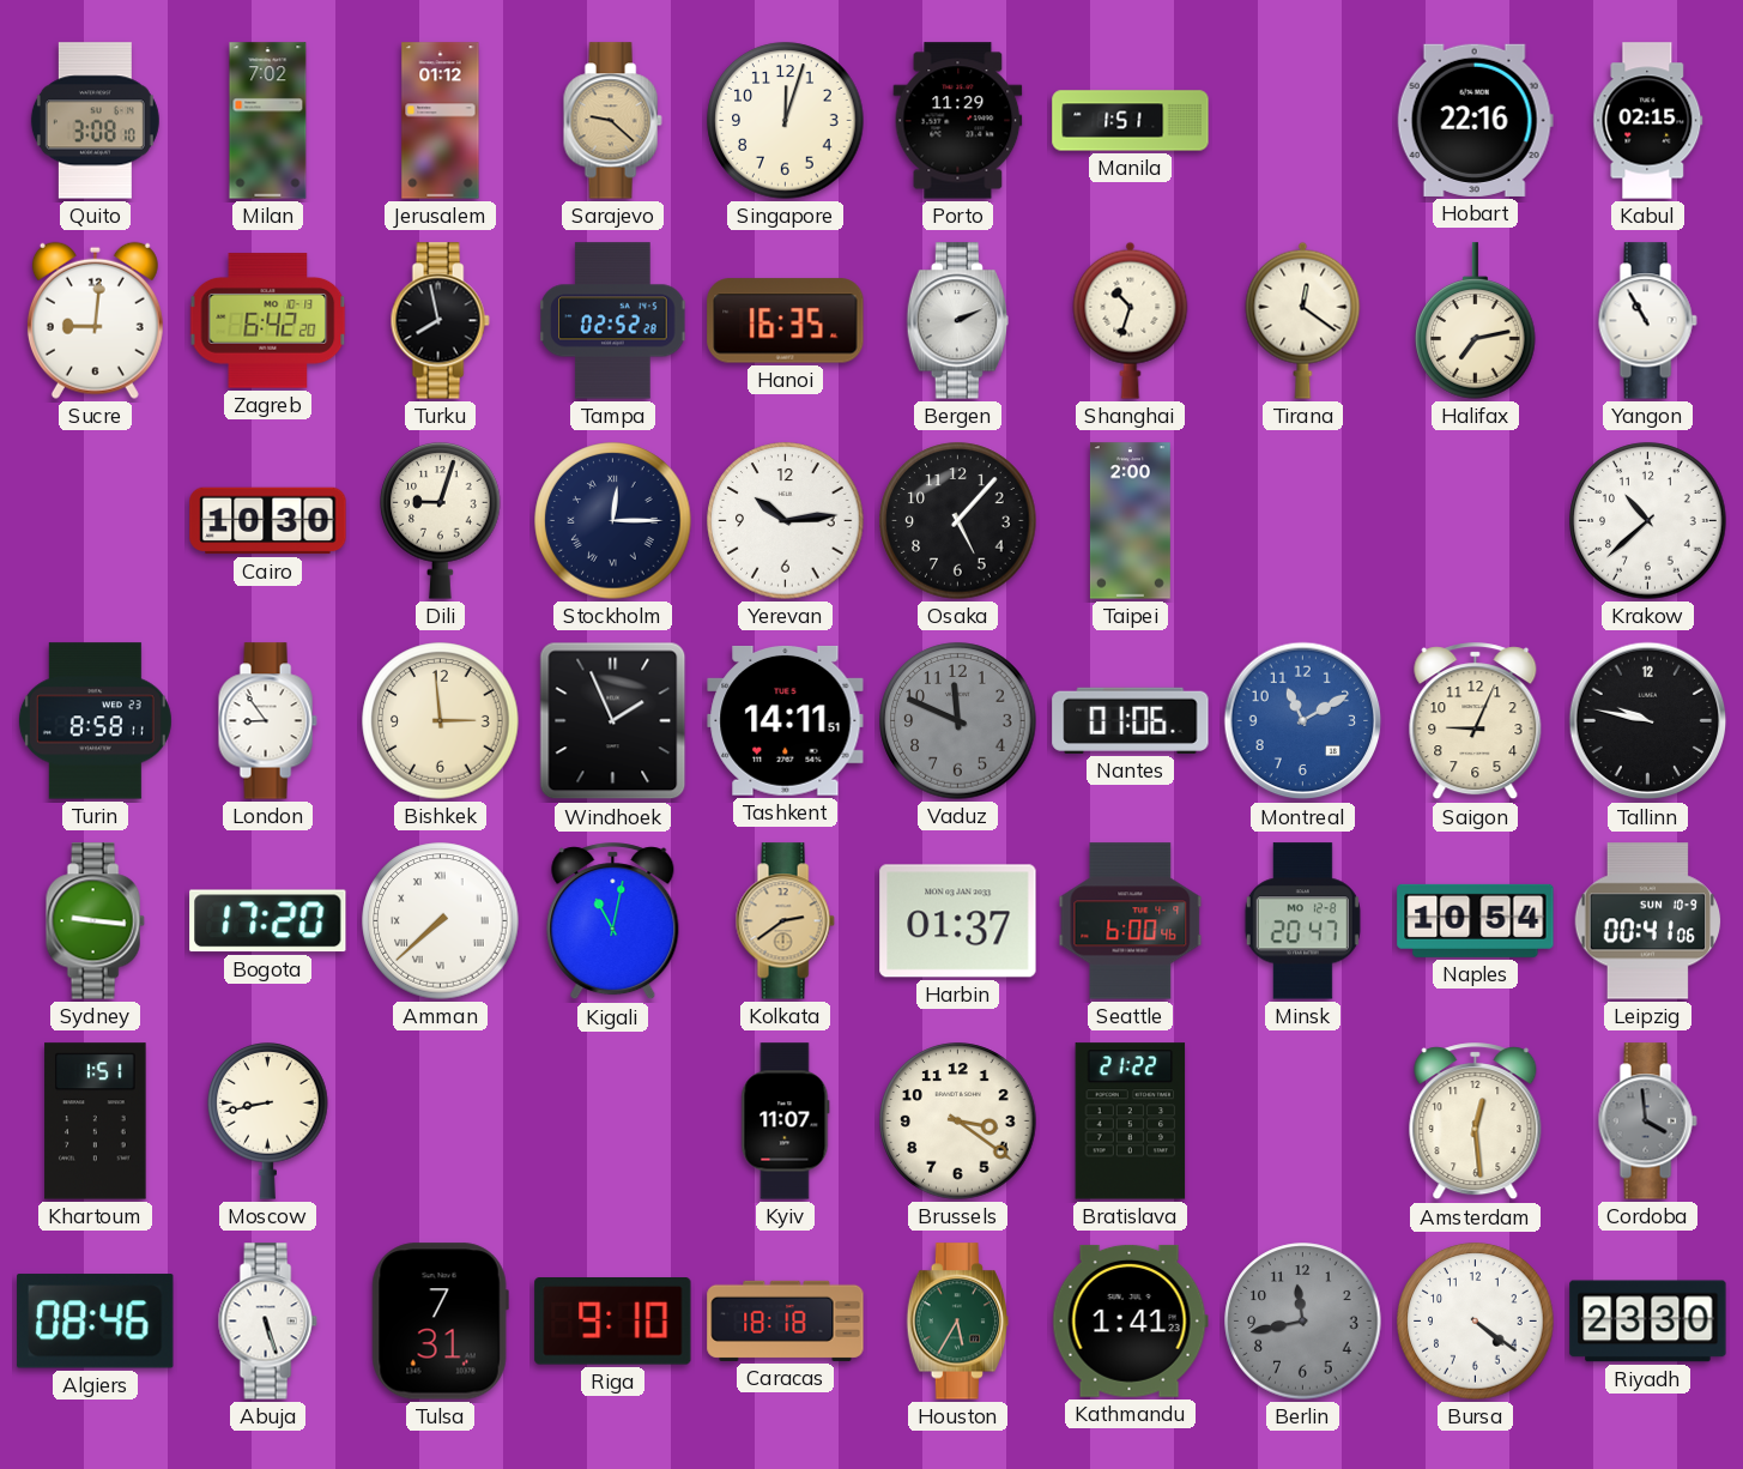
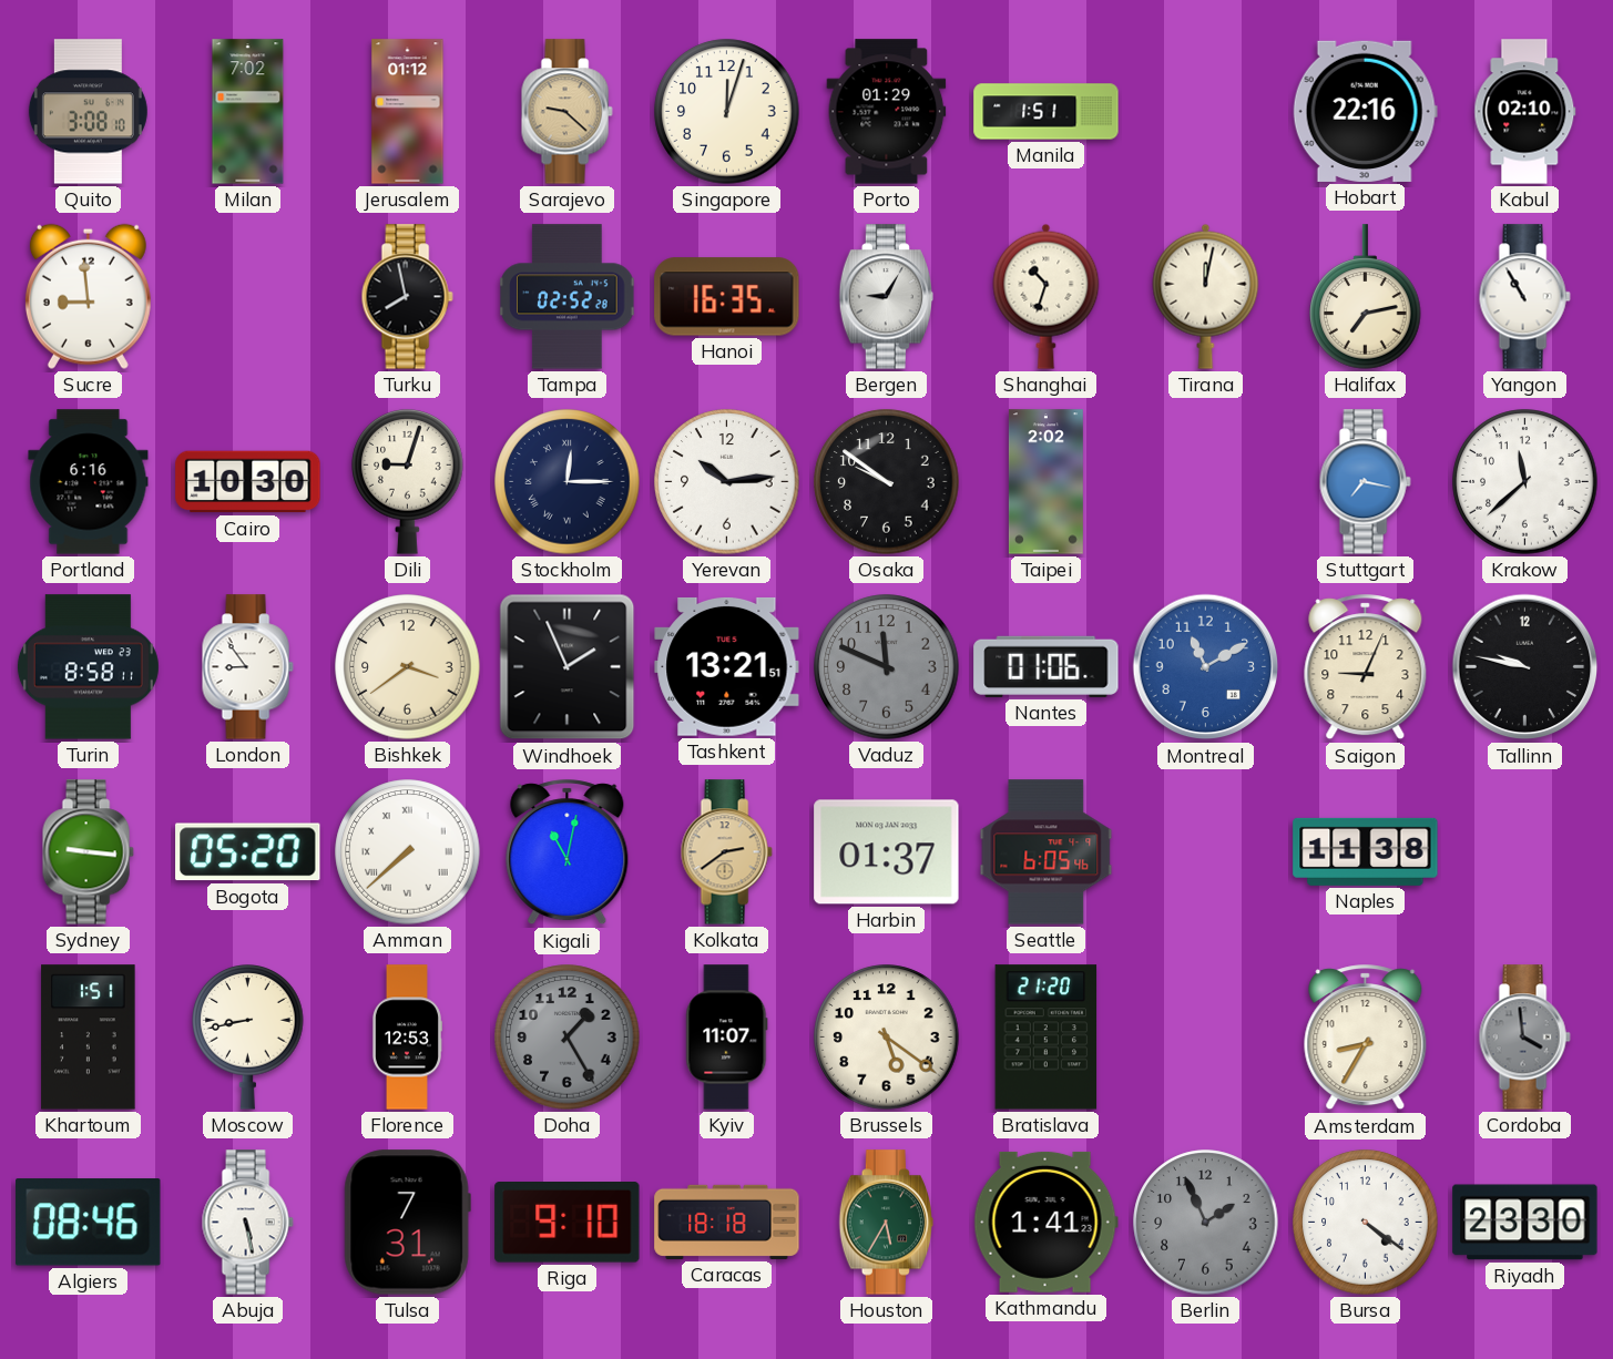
Porto: 11:29 -> 01:29
Kabul: 02:15 -> 02:10
Sucre: 9:01 -> 8:59
Zagreb: 6:42 -> none
Bergen: 2:11 -> 9:05
Tirana: 12:21 -> 12:02
Portland: none -> 6:16
Osaka: 5:07 -> 9:51
Taipei: 2:00 -> 2:02
Stuttgart: none -> 7:17
Krakow: 10:38 -> 11:38
Bishkek: 2:59 -> 3:39
Tashkent: 14:11 -> 13:21
Bogota: 17:20 -> 05:20
Seattle: 6:00 -> 6:05
Minsk: 20:47 -> none
Naples: 10:54 -> 11:38
Leipzig: 00:41 -> none
Florence: none -> 12:53
Doha: none -> 1:25
Brussels: 3:21 -> 5:21
Bratislava: 21:22 -> 21:20
Amsterdam: 12:29 -> 8:35
Abuja: 5:27 -> 5:28
Berlin: 11:43 -> 1:56
